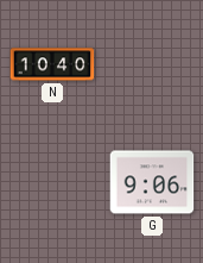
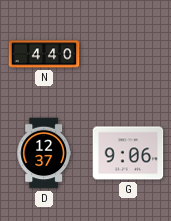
N: 10:40 -> 4:40
D: none -> 12:37
